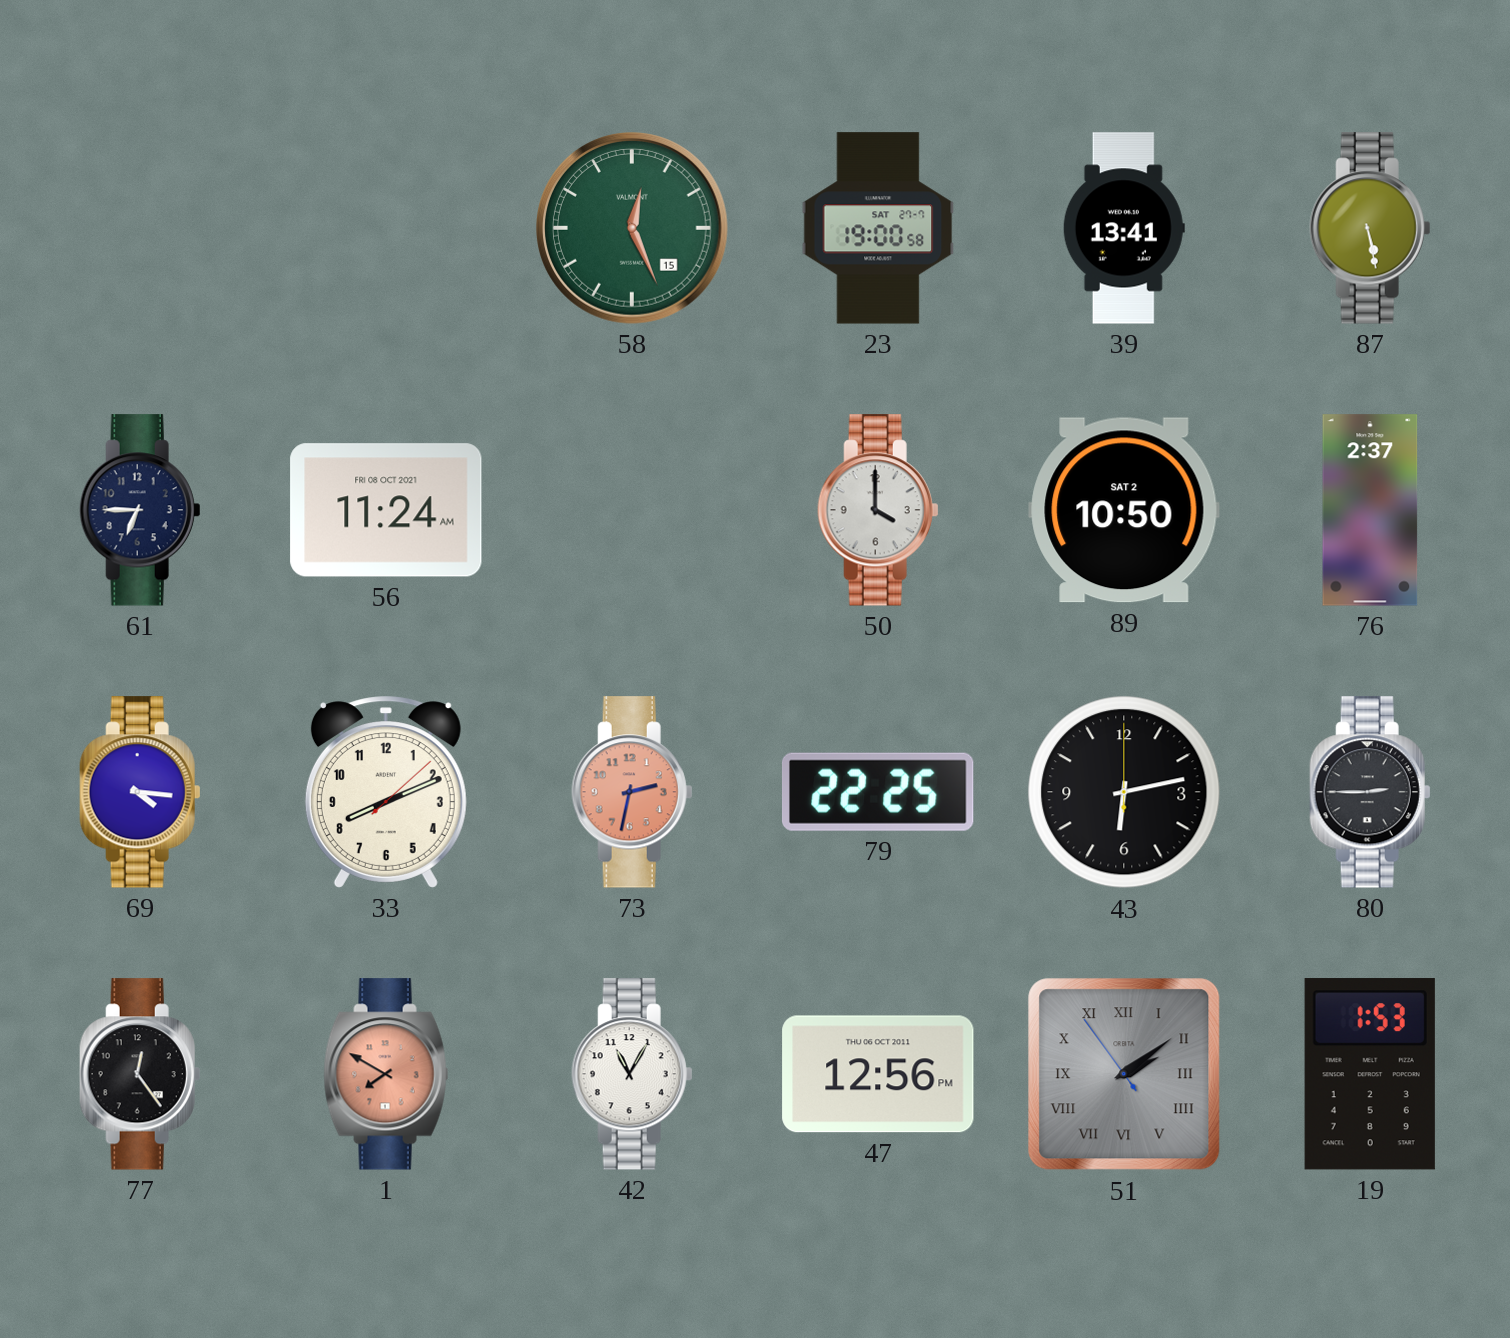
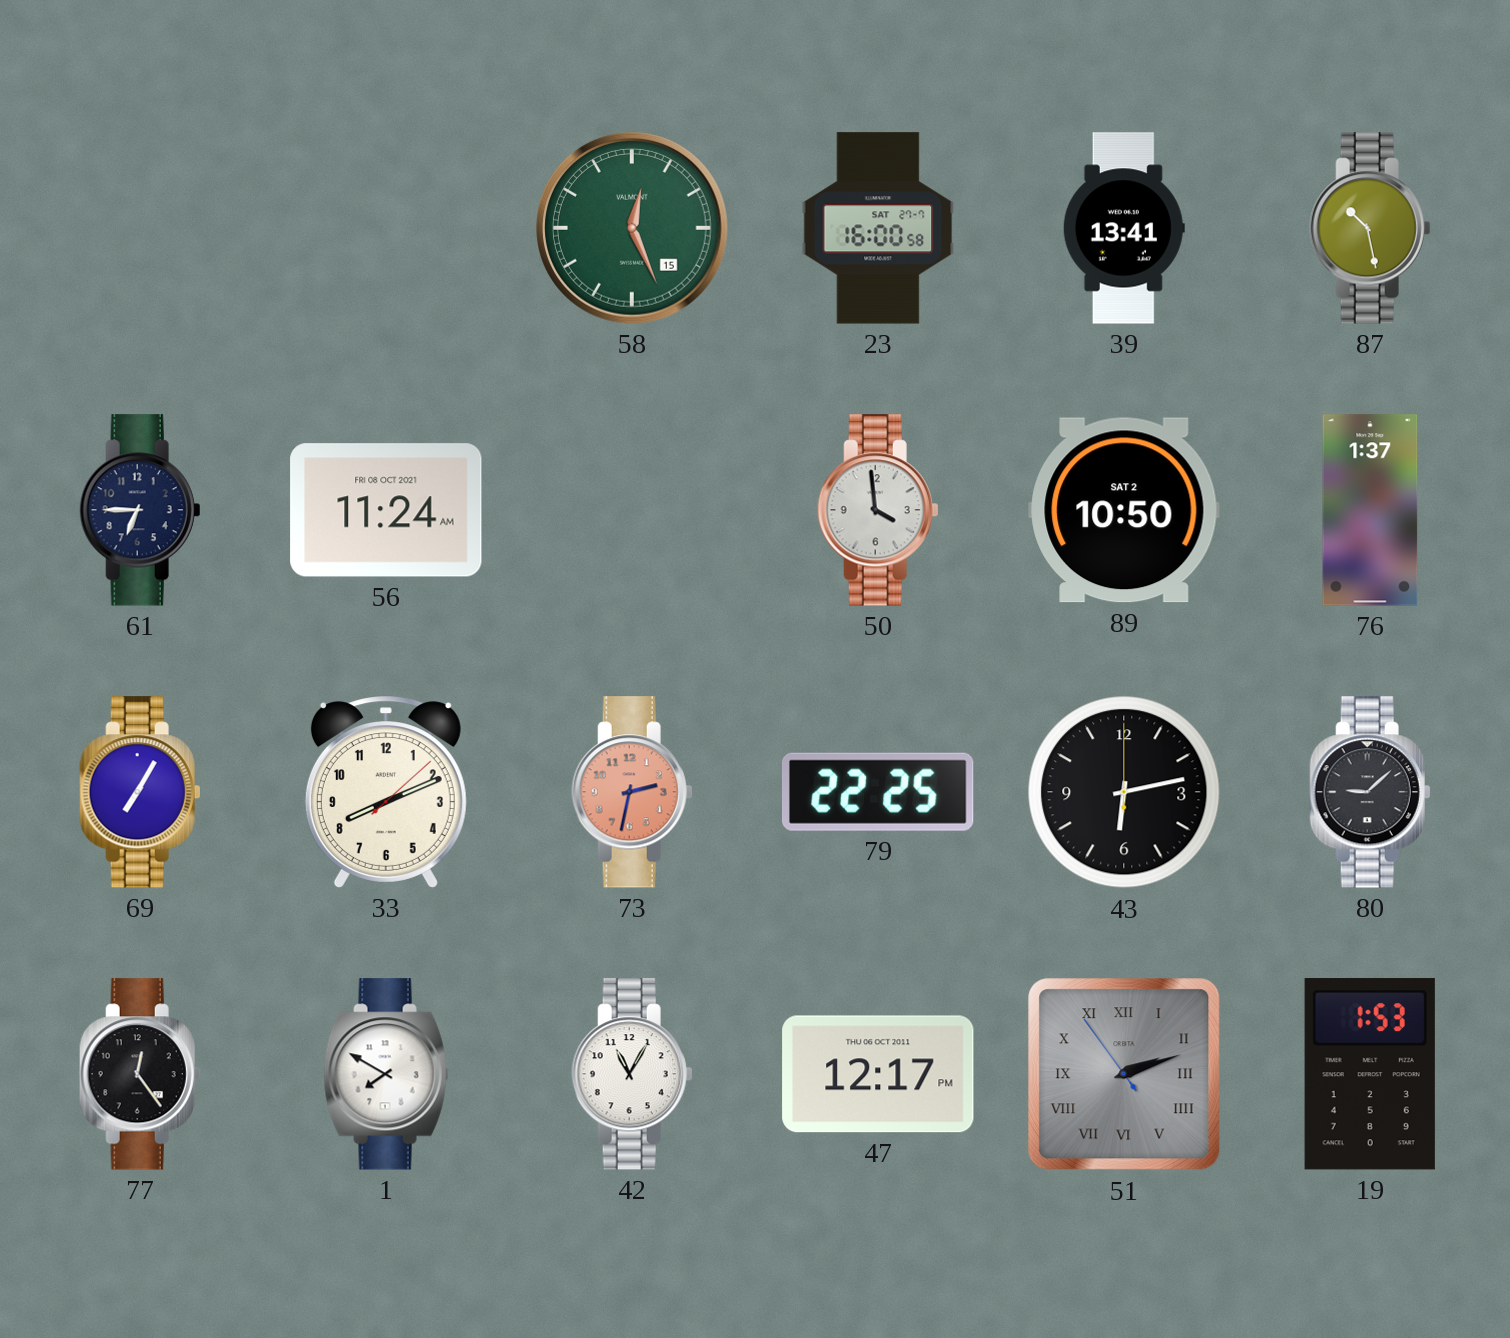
23: 19:00 -> 16:00
87: 5:28 -> 10:28
50: 4:00 -> 3:59
76: 2:37 -> 1:37
69: 4:16 -> 7:05
80: 2:45 -> 9:08
1 dial: salmon -> white
47: 12:56 -> 12:17
51: 2:08 -> 2:11
